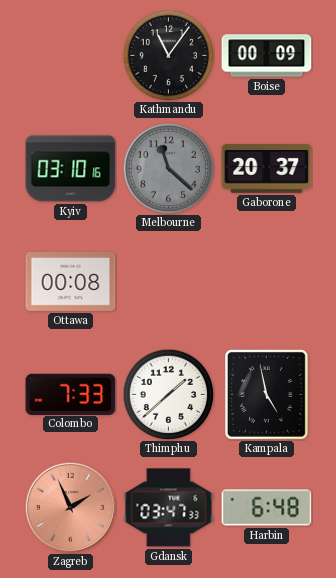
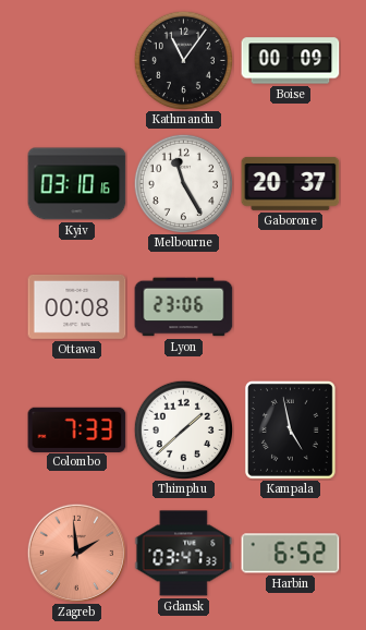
Melbourne: 11:22 -> 11:25
Melbourne dial: grey -> white
Lyon: none -> 23:06
Zagreb: 1:56 -> 1:59
Harbin: 6:48 -> 6:52
